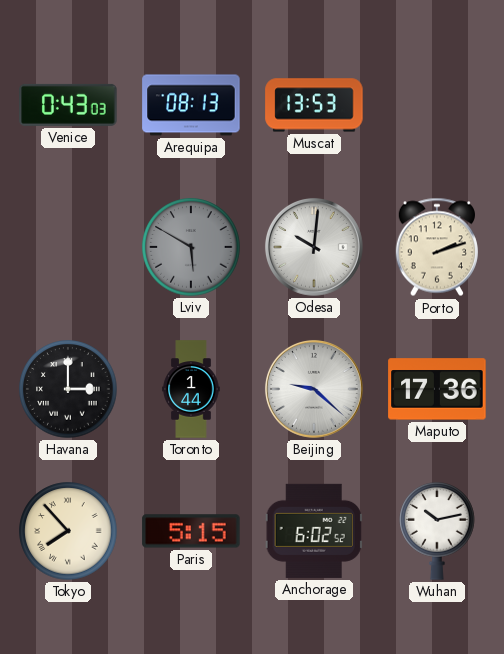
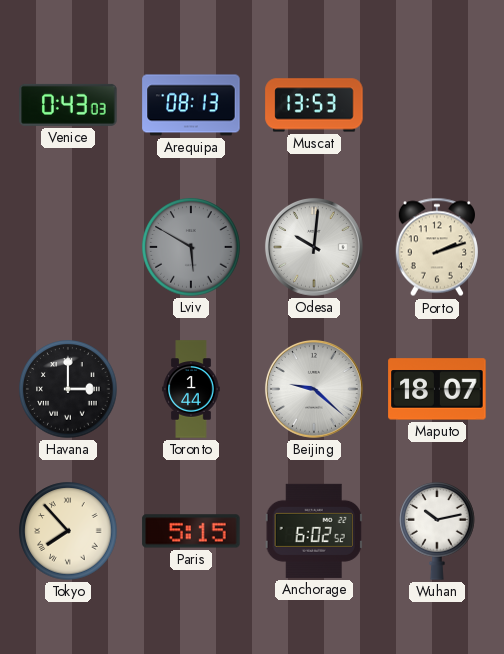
Maputo: 17:36 -> 18:07
